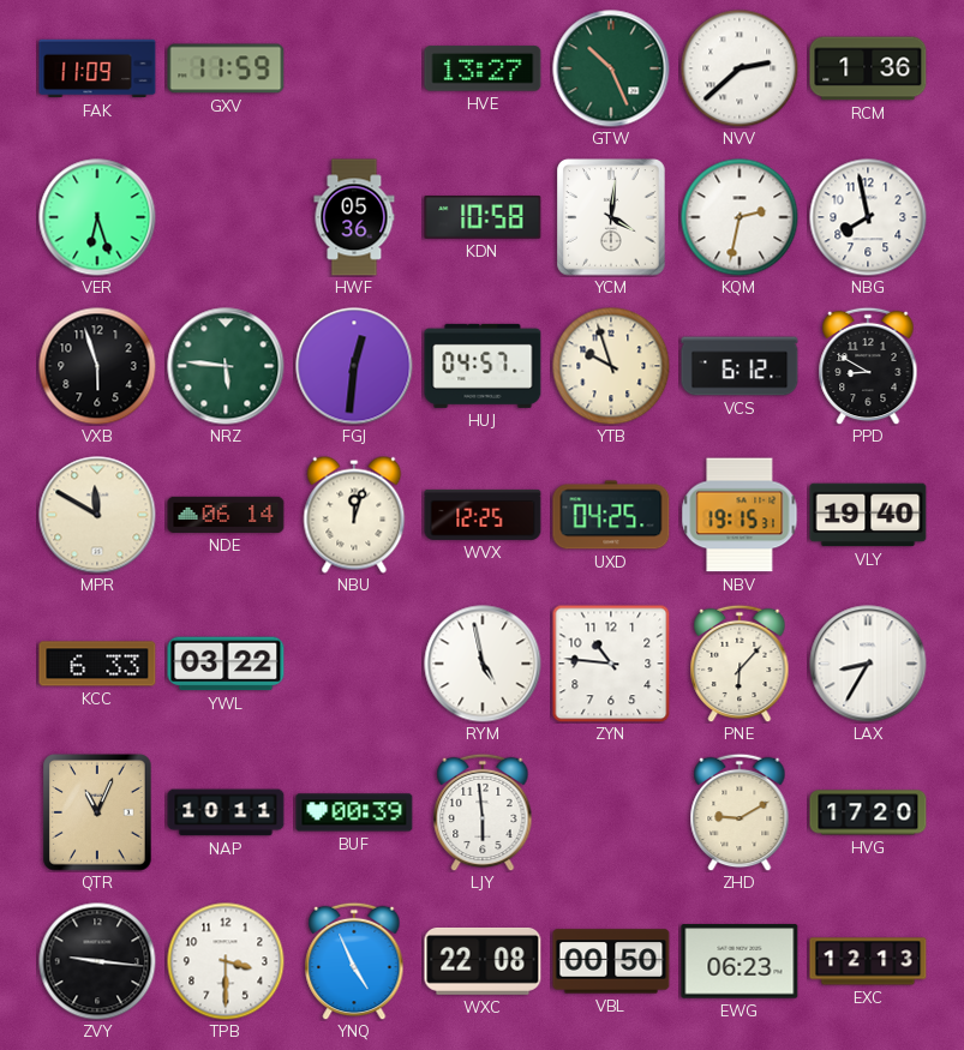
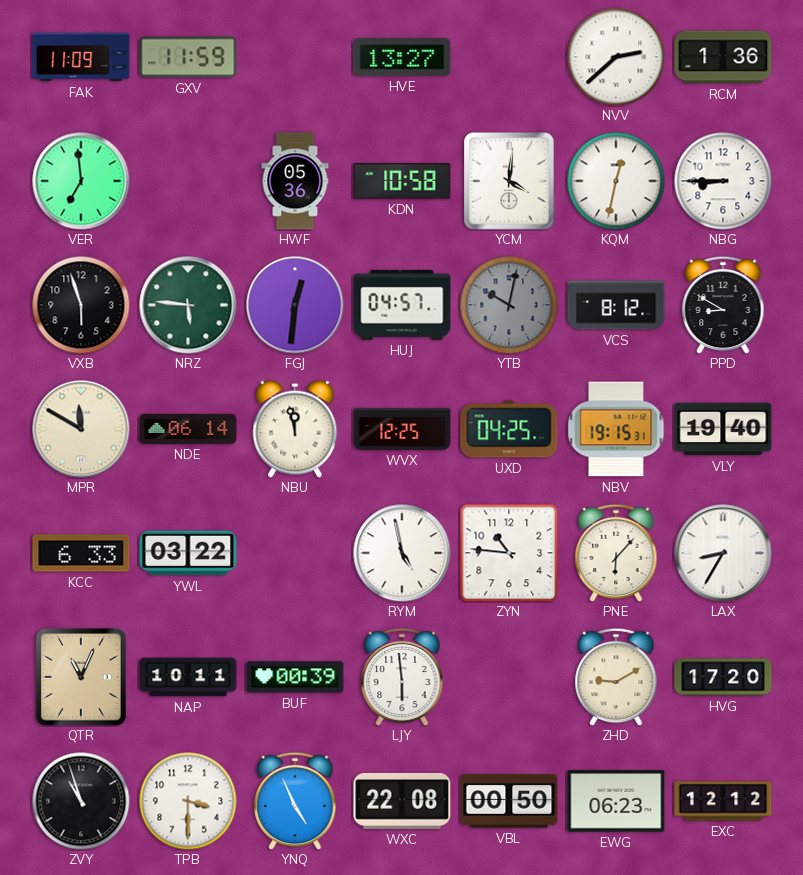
GTW: 10:26 -> none
VER: 6:27 -> 6:59
KQM: 2:32 -> 12:32
NBG: 7:58 -> 8:45
YTB: 9:57 -> 10:02
YTB dial: cream -> grey
VCS: 6:12 -> 8:12
NBU: 12:03 -> 11:58
ZVY: 9:16 -> 10:57
EXC: 12:13 -> 12:12
